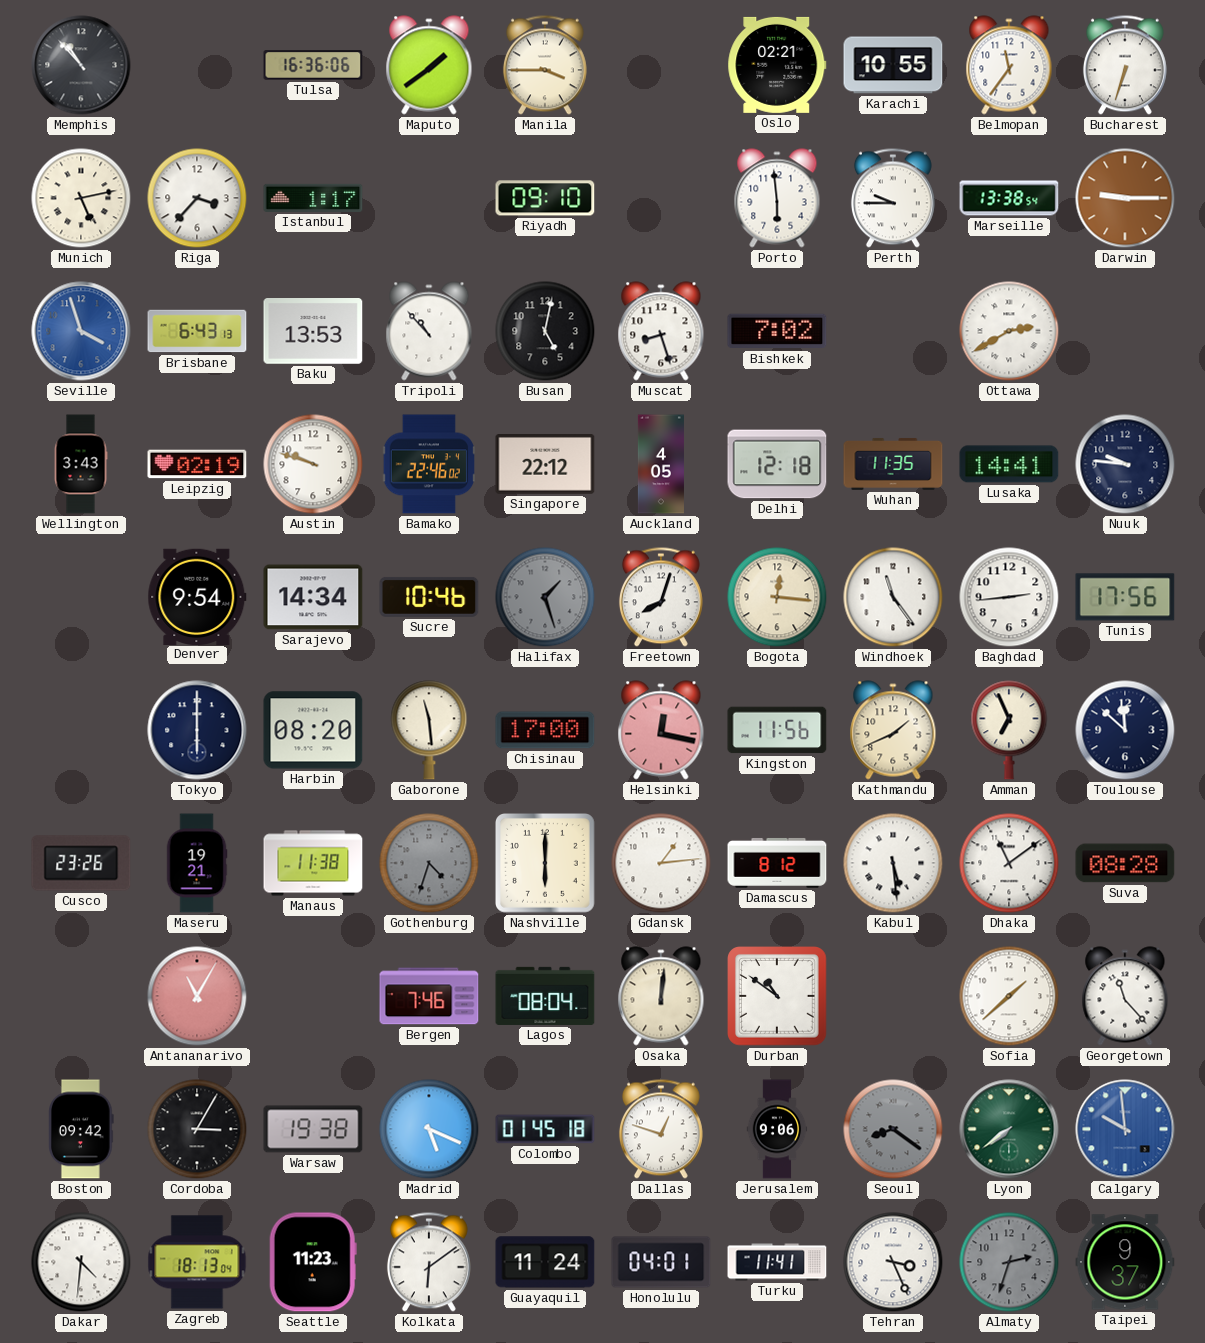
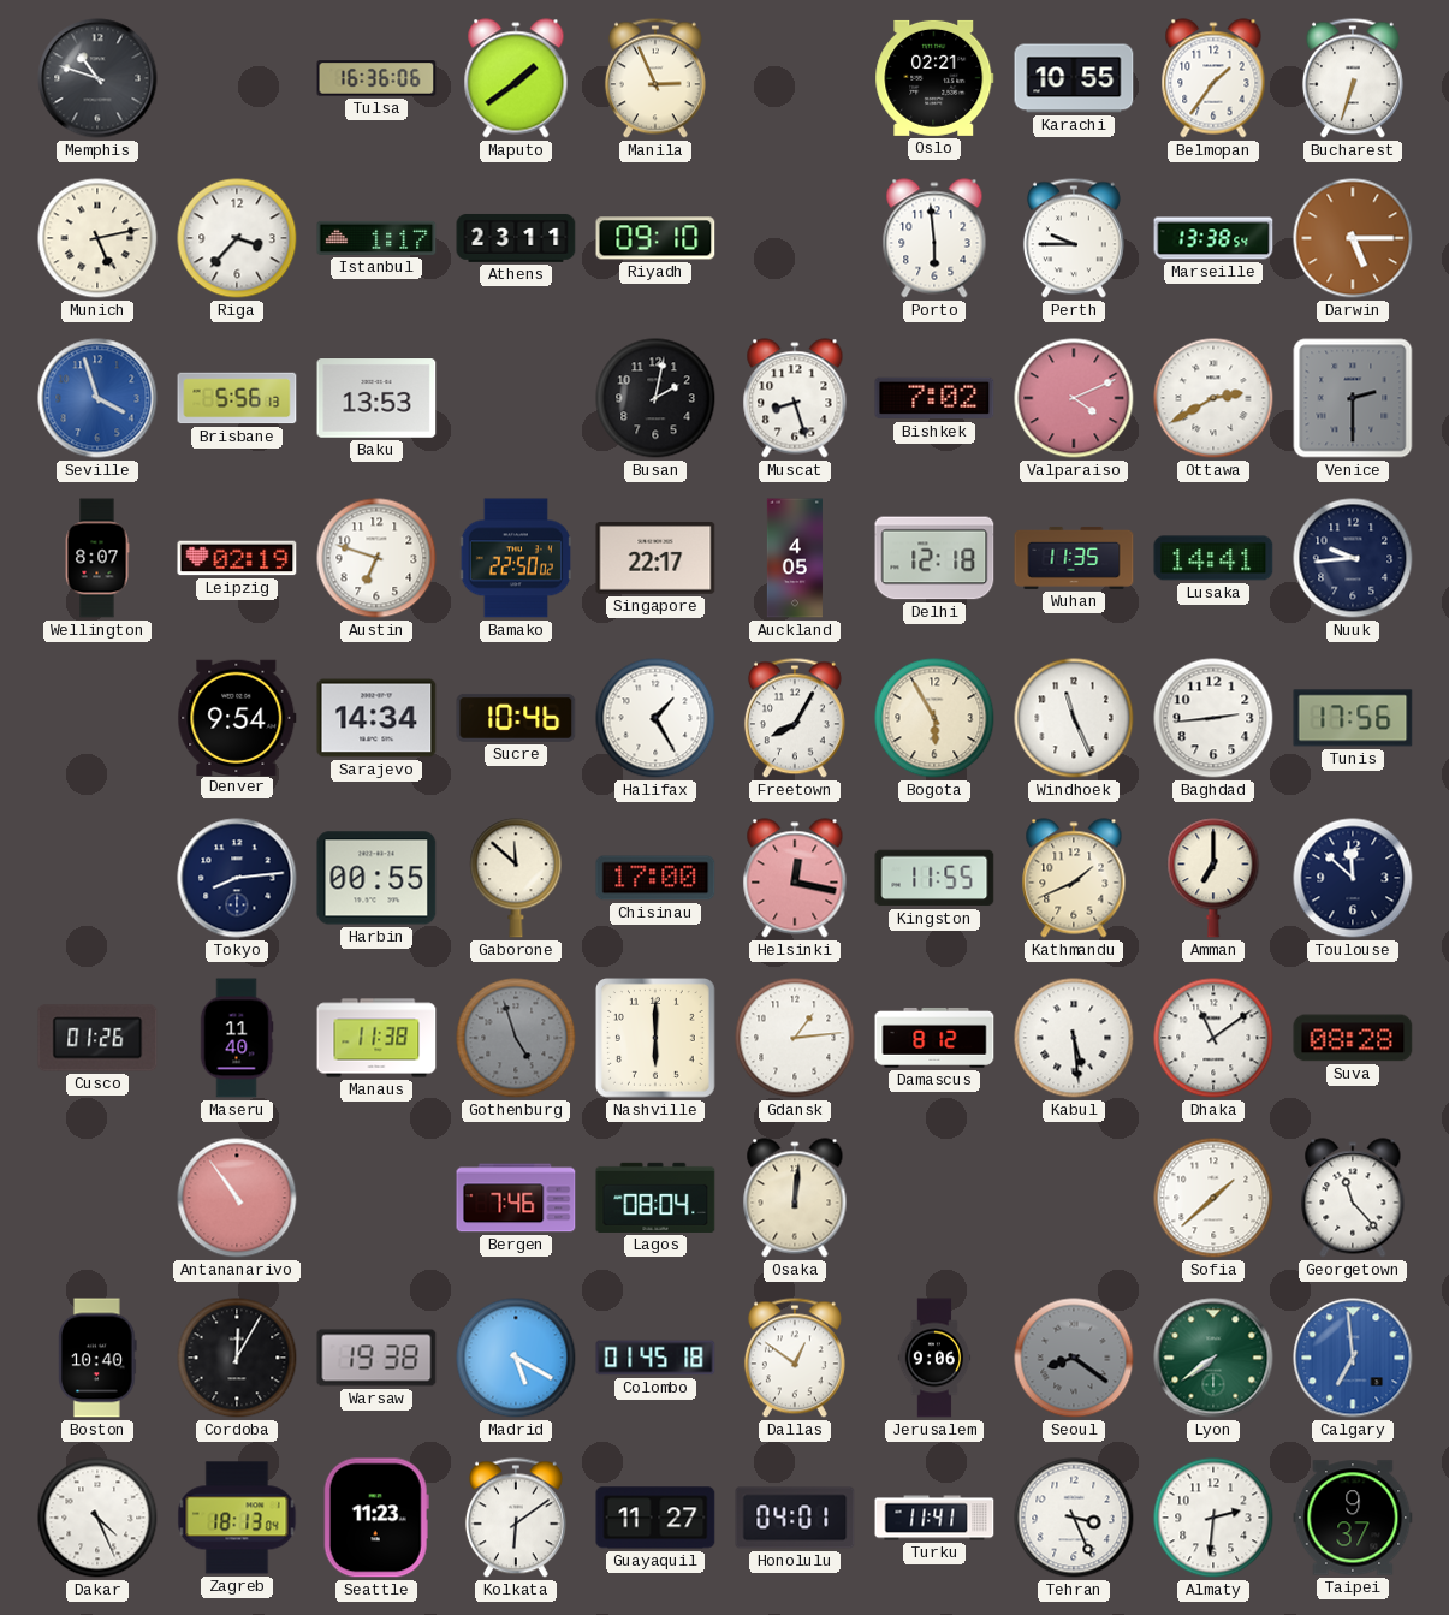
Memphis: 10:53 -> 10:48
Manila: 3:45 -> 2:56
Belmopan: 11:36 -> 1:36
Athens: none -> 23:11
Darwin: 9:15 -> 5:15
Brisbane: 6:43 -> 5:56
Tripoli: 10:53 -> none
Busan: 5:02 -> 2:02
Valparaiso: none -> 4:11
Venice: none -> 2:30
Wellington: 3:43 -> 8:07
Austin: 9:48 -> 6:48
Bamako: 22:46 -> 22:50
Singapore: 22:12 -> 22:17
Nuuk: 9:46 -> 9:44
Halifax: 1:27 -> 1:25
Halifax dial: grey -> white
Freetown: 8:03 -> 8:05
Bogota: 12:16 -> 5:55
Windhoek: 11:24 -> 11:26
Tokyo: 6:00 -> 8:14
Harbin: 08:20 -> 00:55
Gaborone: 11:29 -> 11:52
Kingston: 11:56 -> 11:55
Amman: 6:56 -> 7:00
Cusco: 23:26 -> 01:26
Maseru: 19:21 -> 11:40
Gothenburg: 4:33 -> 4:57
Antananarivo: 11:05 -> 10:54
Durban: 10:51 -> none
Boston: 09:42 -> 10:40
Cordoba: 3:05 -> 12:05
Madrid: 5:19 -> 5:20
Dallas: 12:48 -> 12:51
Calgary: 9:59 -> 6:59
Dakar: 4:31 -> 4:26
Guayaquil: 11:24 -> 11:27
Almaty: 2:33 -> 2:31
Almaty dial: grey -> white
